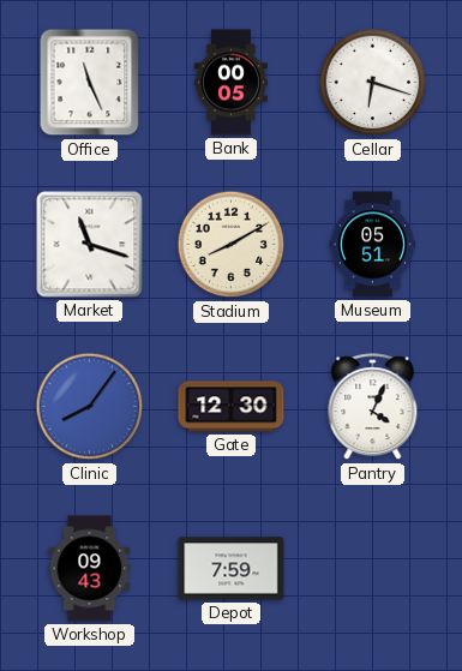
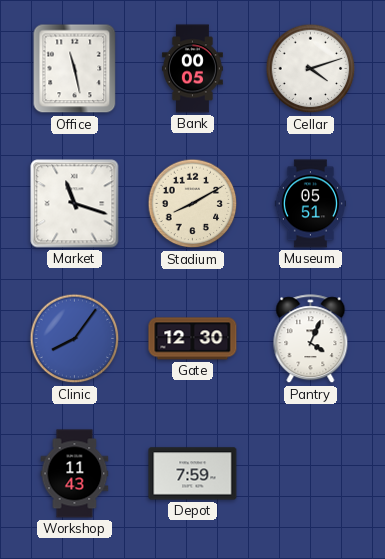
Office: 11:26 -> 11:28
Cellar: 6:18 -> 4:12
Workshop: 09:43 -> 11:43
